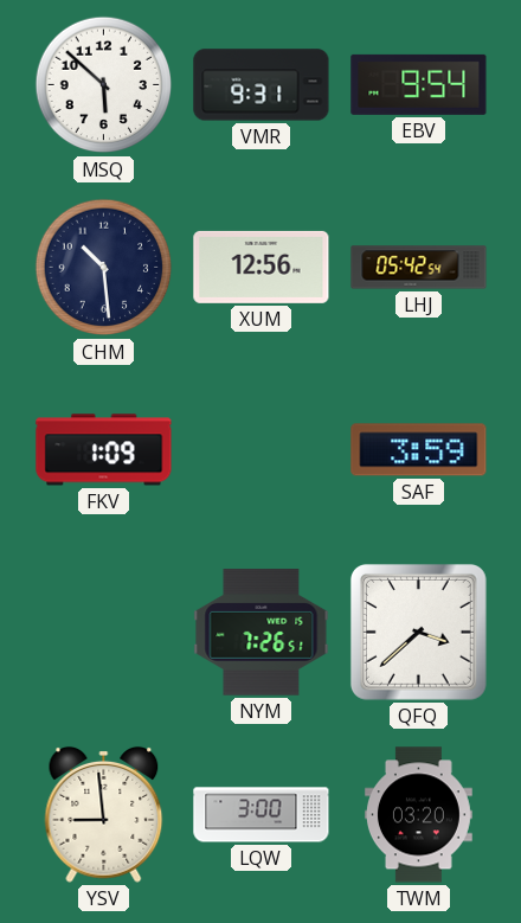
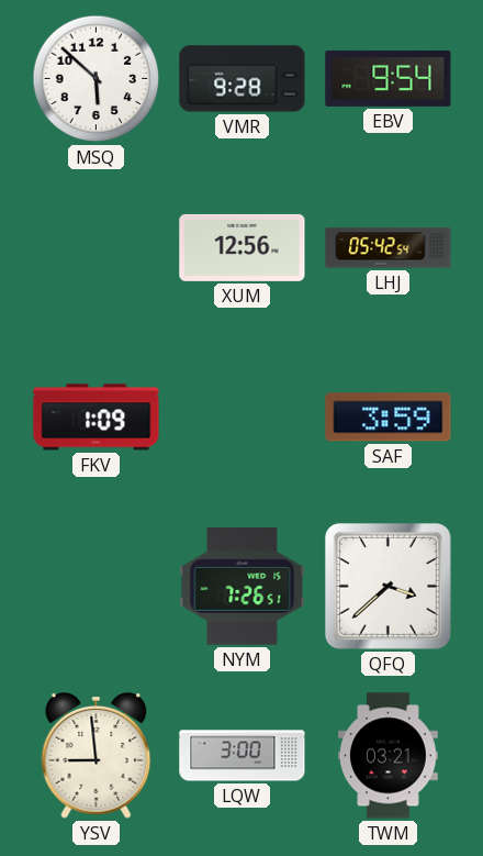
VMR: 9:31 -> 9:28
CHM: 10:29 -> none
TWM: 03:20 -> 03:21
